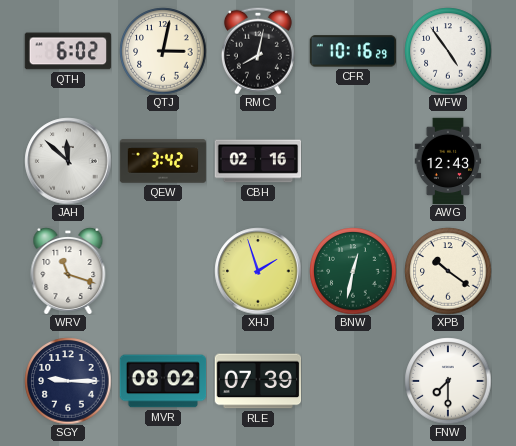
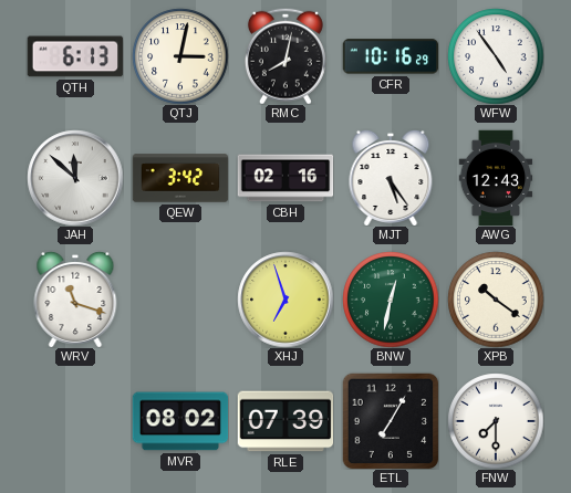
QTH: 6:02 -> 6:13
MJT: none -> 5:24
XHJ: 1:57 -> 6:57
SGY: 9:15 -> none
ETL: none -> 7:05
